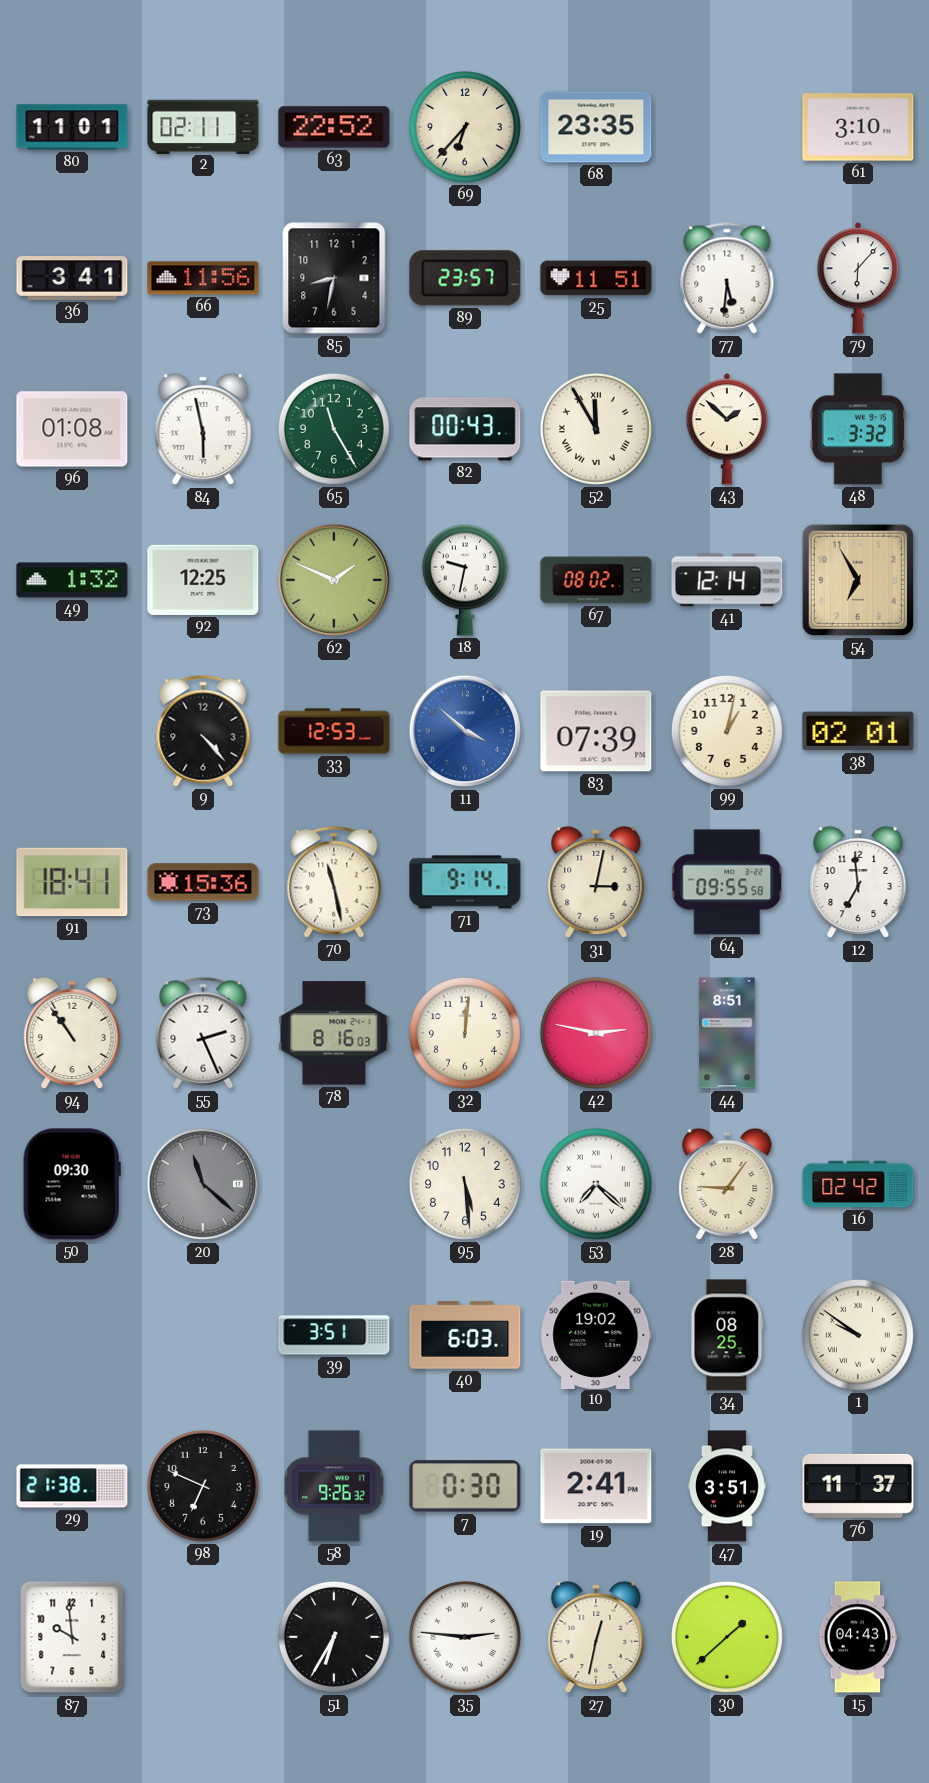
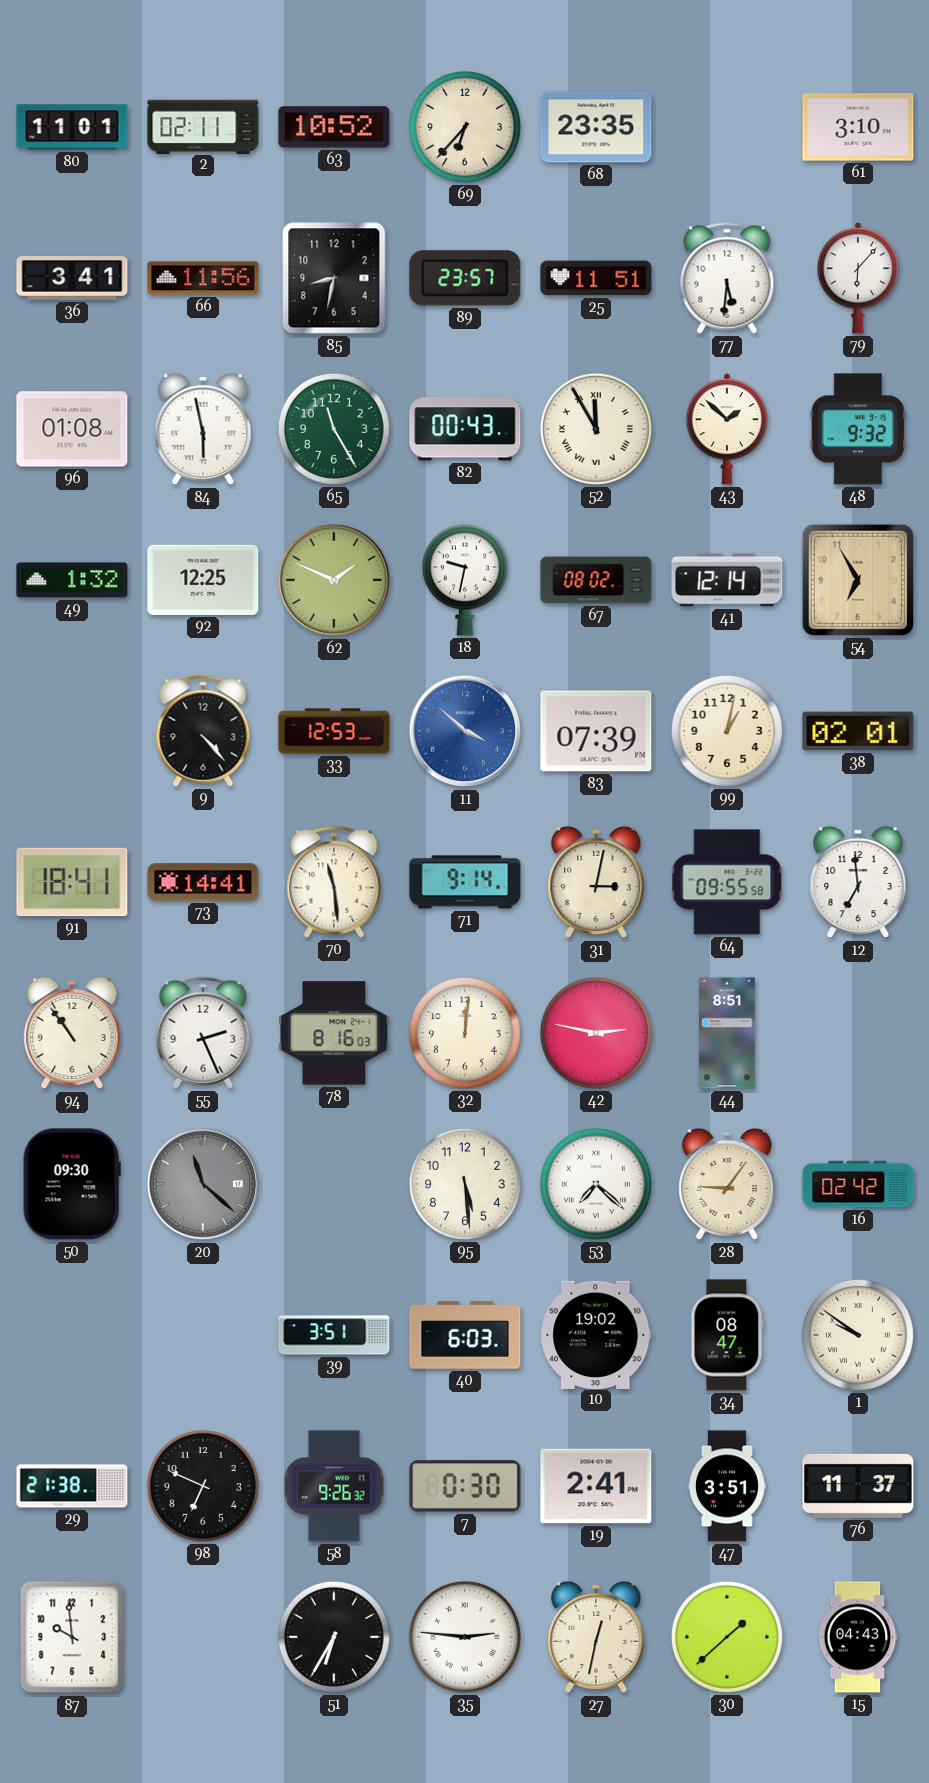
63: 22:52 -> 10:52
48: 3:32 -> 9:32
73: 15:36 -> 14:41
70: 11:28 -> 11:29
34: 08:25 -> 08:47
